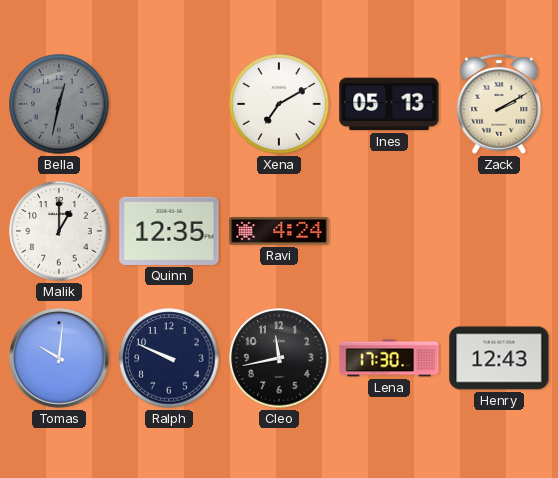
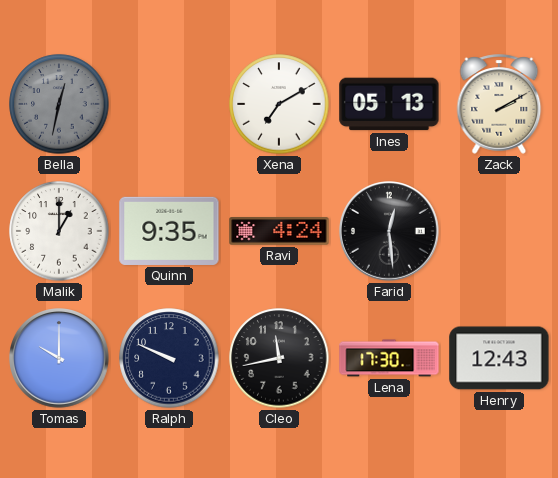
Quinn: 12:35 -> 9:35
Farid: none -> 12:29
Tomas: 10:01 -> 10:00
